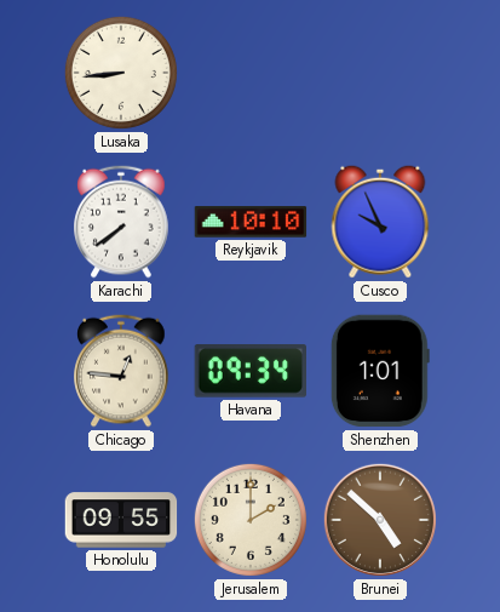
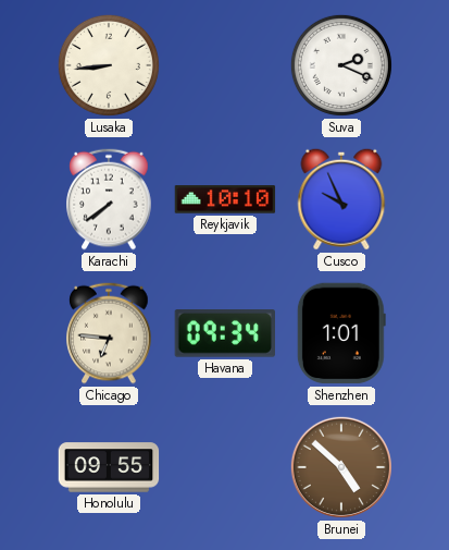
Suva: none -> 2:19
Chicago: 12:46 -> 6:46
Jerusalem: 2:00 -> none
